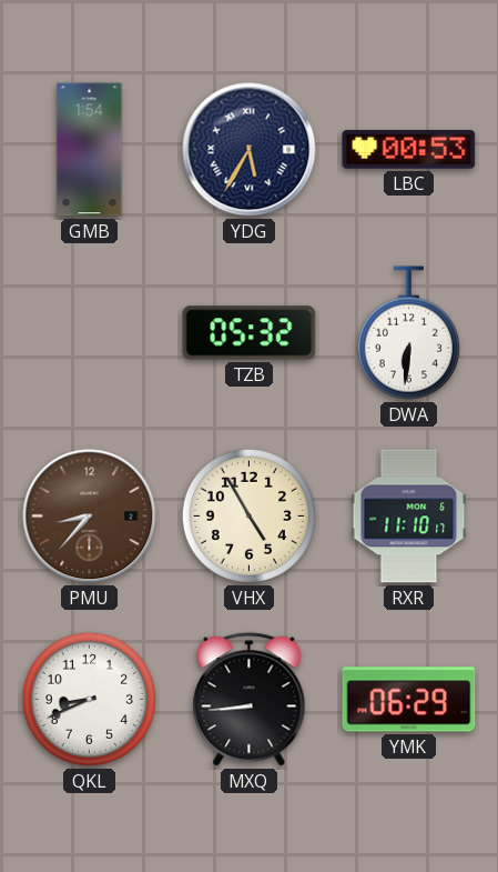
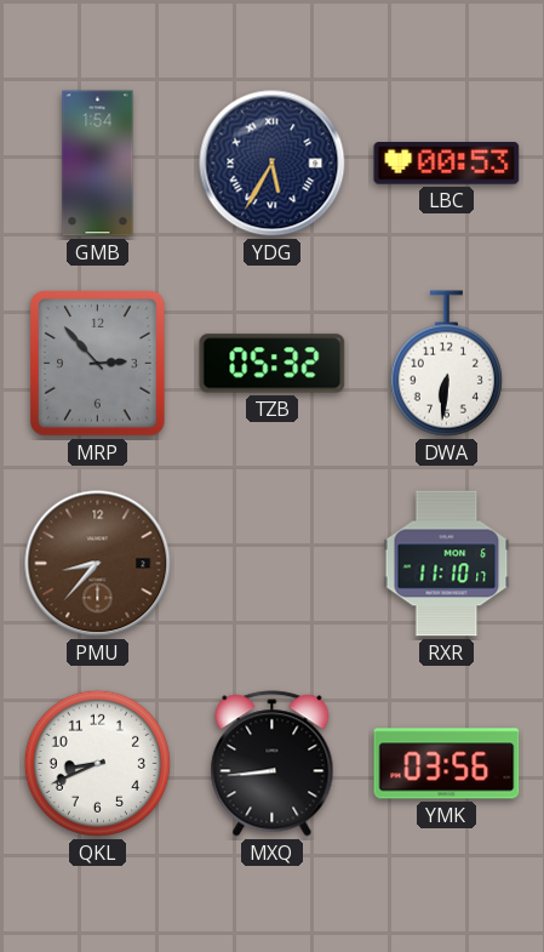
MRP: none -> 2:53
VHX: 4:55 -> none
YMK: 06:29 -> 03:56
